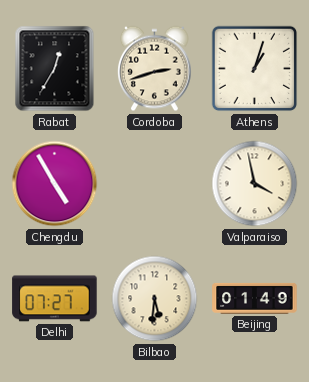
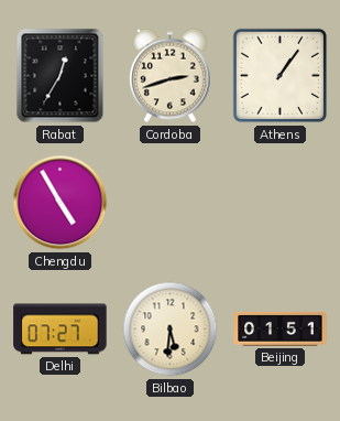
Athens: 1:03 -> 1:06
Valparaiso: 3:58 -> none
Beijing: 01:49 -> 01:51
